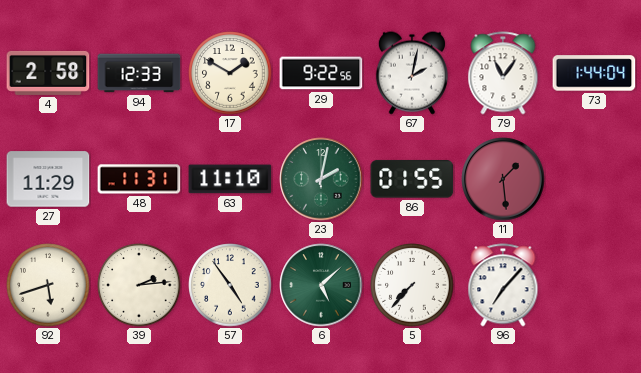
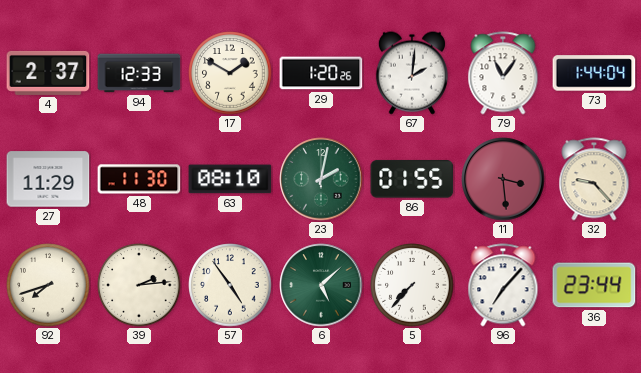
4: 2:58 -> 2:37
29: 9:22 -> 1:20
67: 2:02 -> 2:01
48: 11:31 -> 11:30
63: 11:10 -> 08:10
11: 1:29 -> 3:29
32: none -> 9:23
92: 5:42 -> 7:42
36: none -> 23:44
